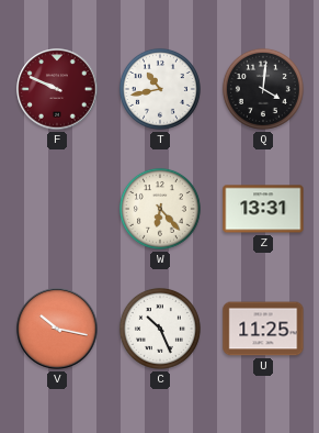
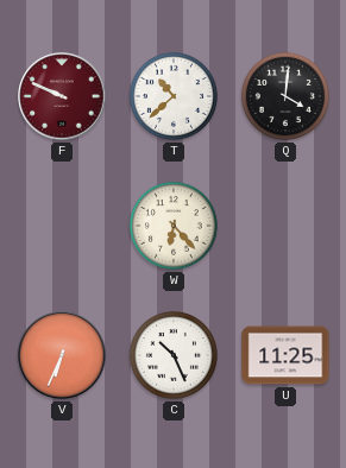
T: 10:43 -> 10:38
Z: 13:31 -> none
V: 10:17 -> 6:34
